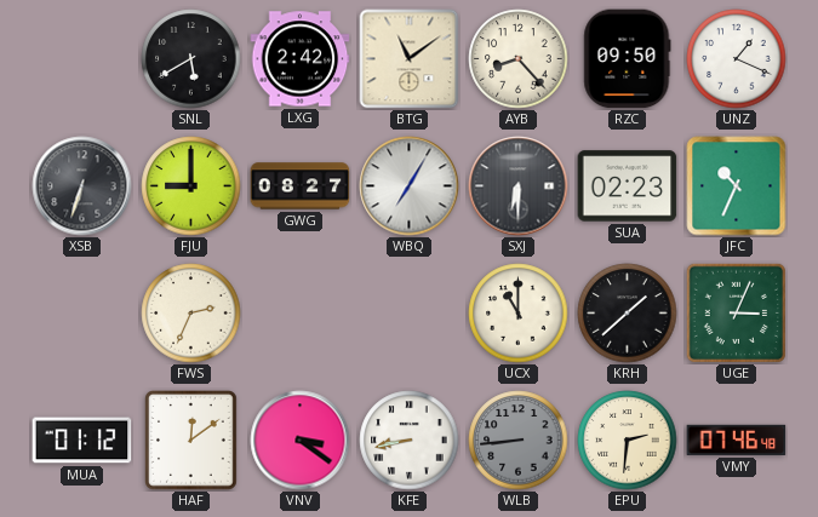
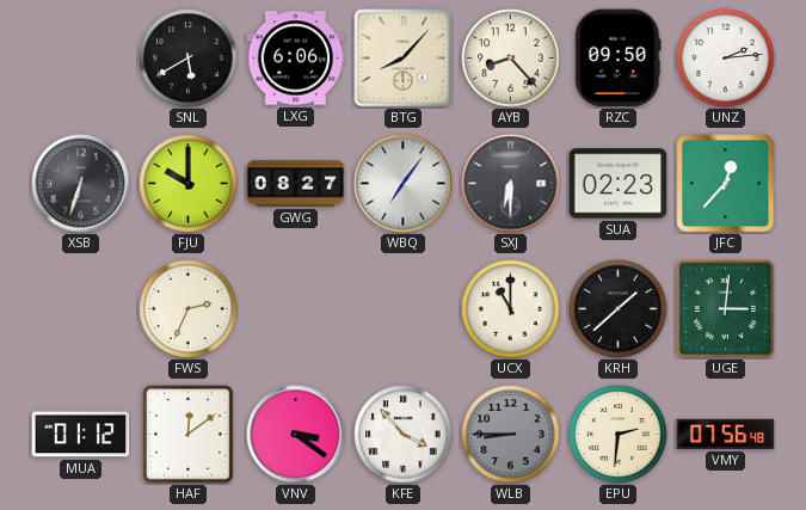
LXG: 2:42 -> 6:06
BTG: 11:09 -> 8:07
UNZ: 1:19 -> 2:14
FJU: 9:00 -> 10:00
WBQ: 7:05 -> 7:06
JFC: 10:34 -> 12:37
UGE: 3:04 -> 3:01
KFE: 8:43 -> 3:53
WLB: 8:44 -> 8:45
VMY: 07:46 -> 07:56
